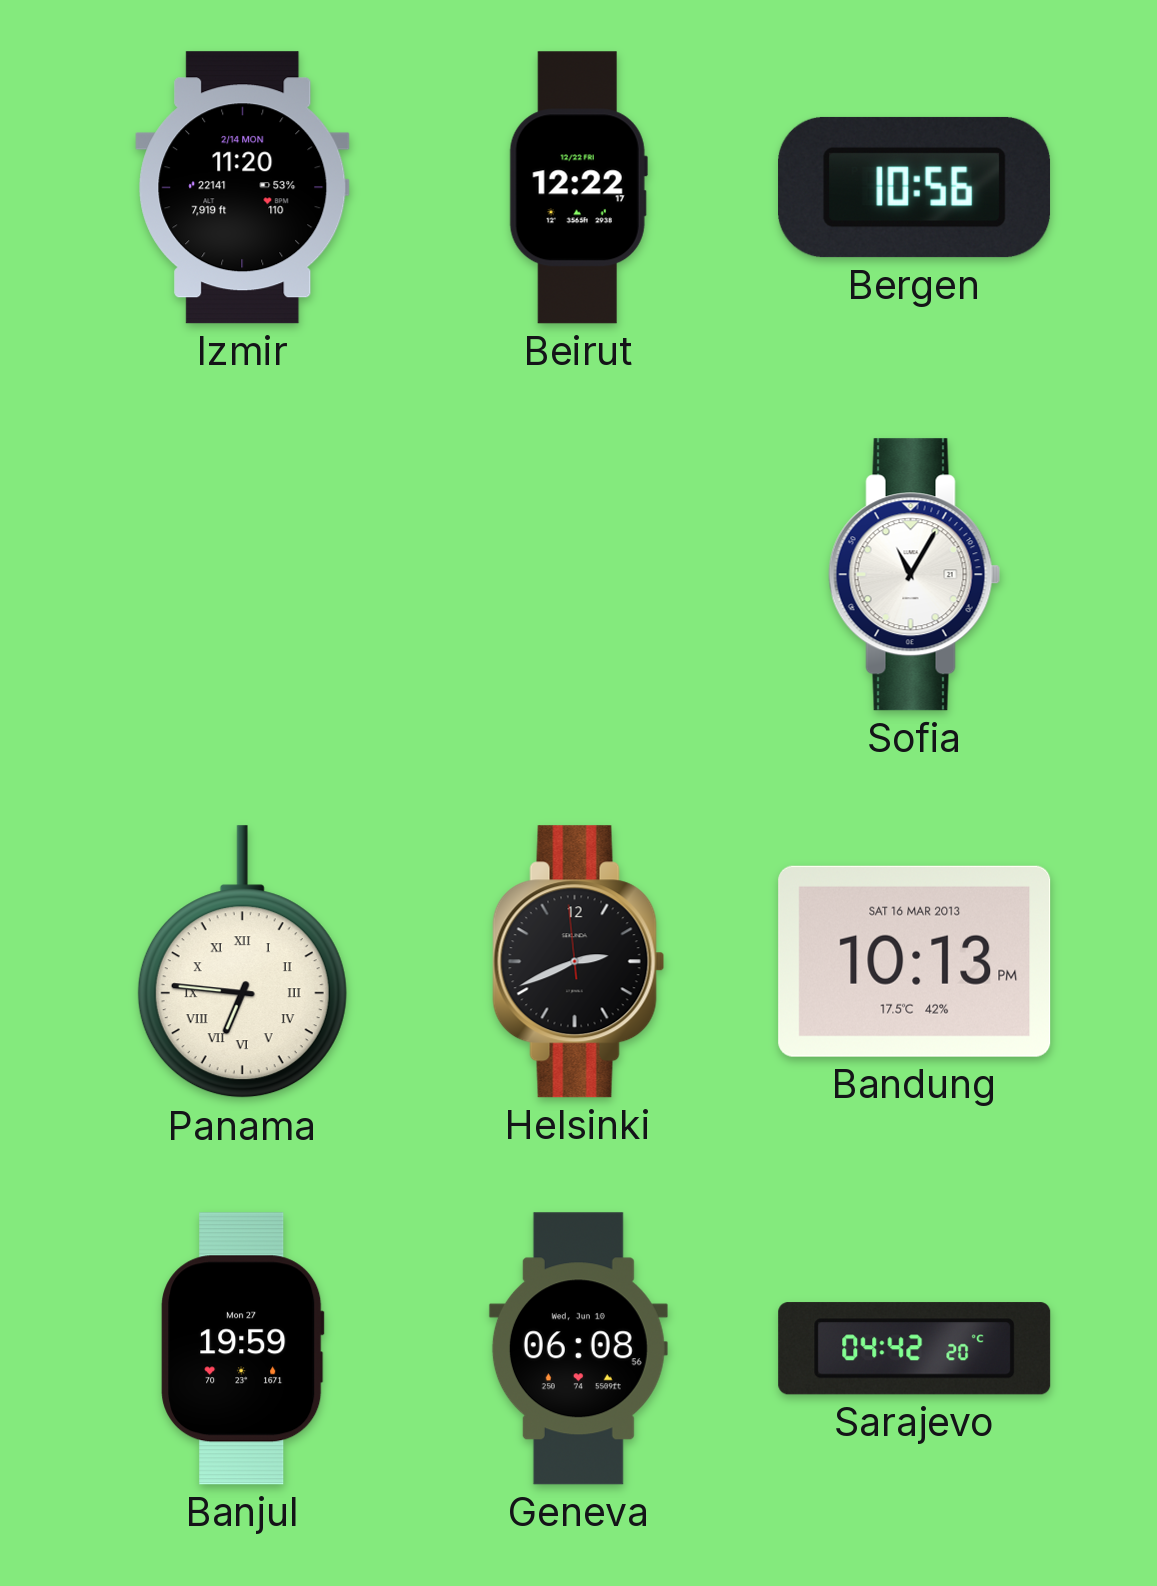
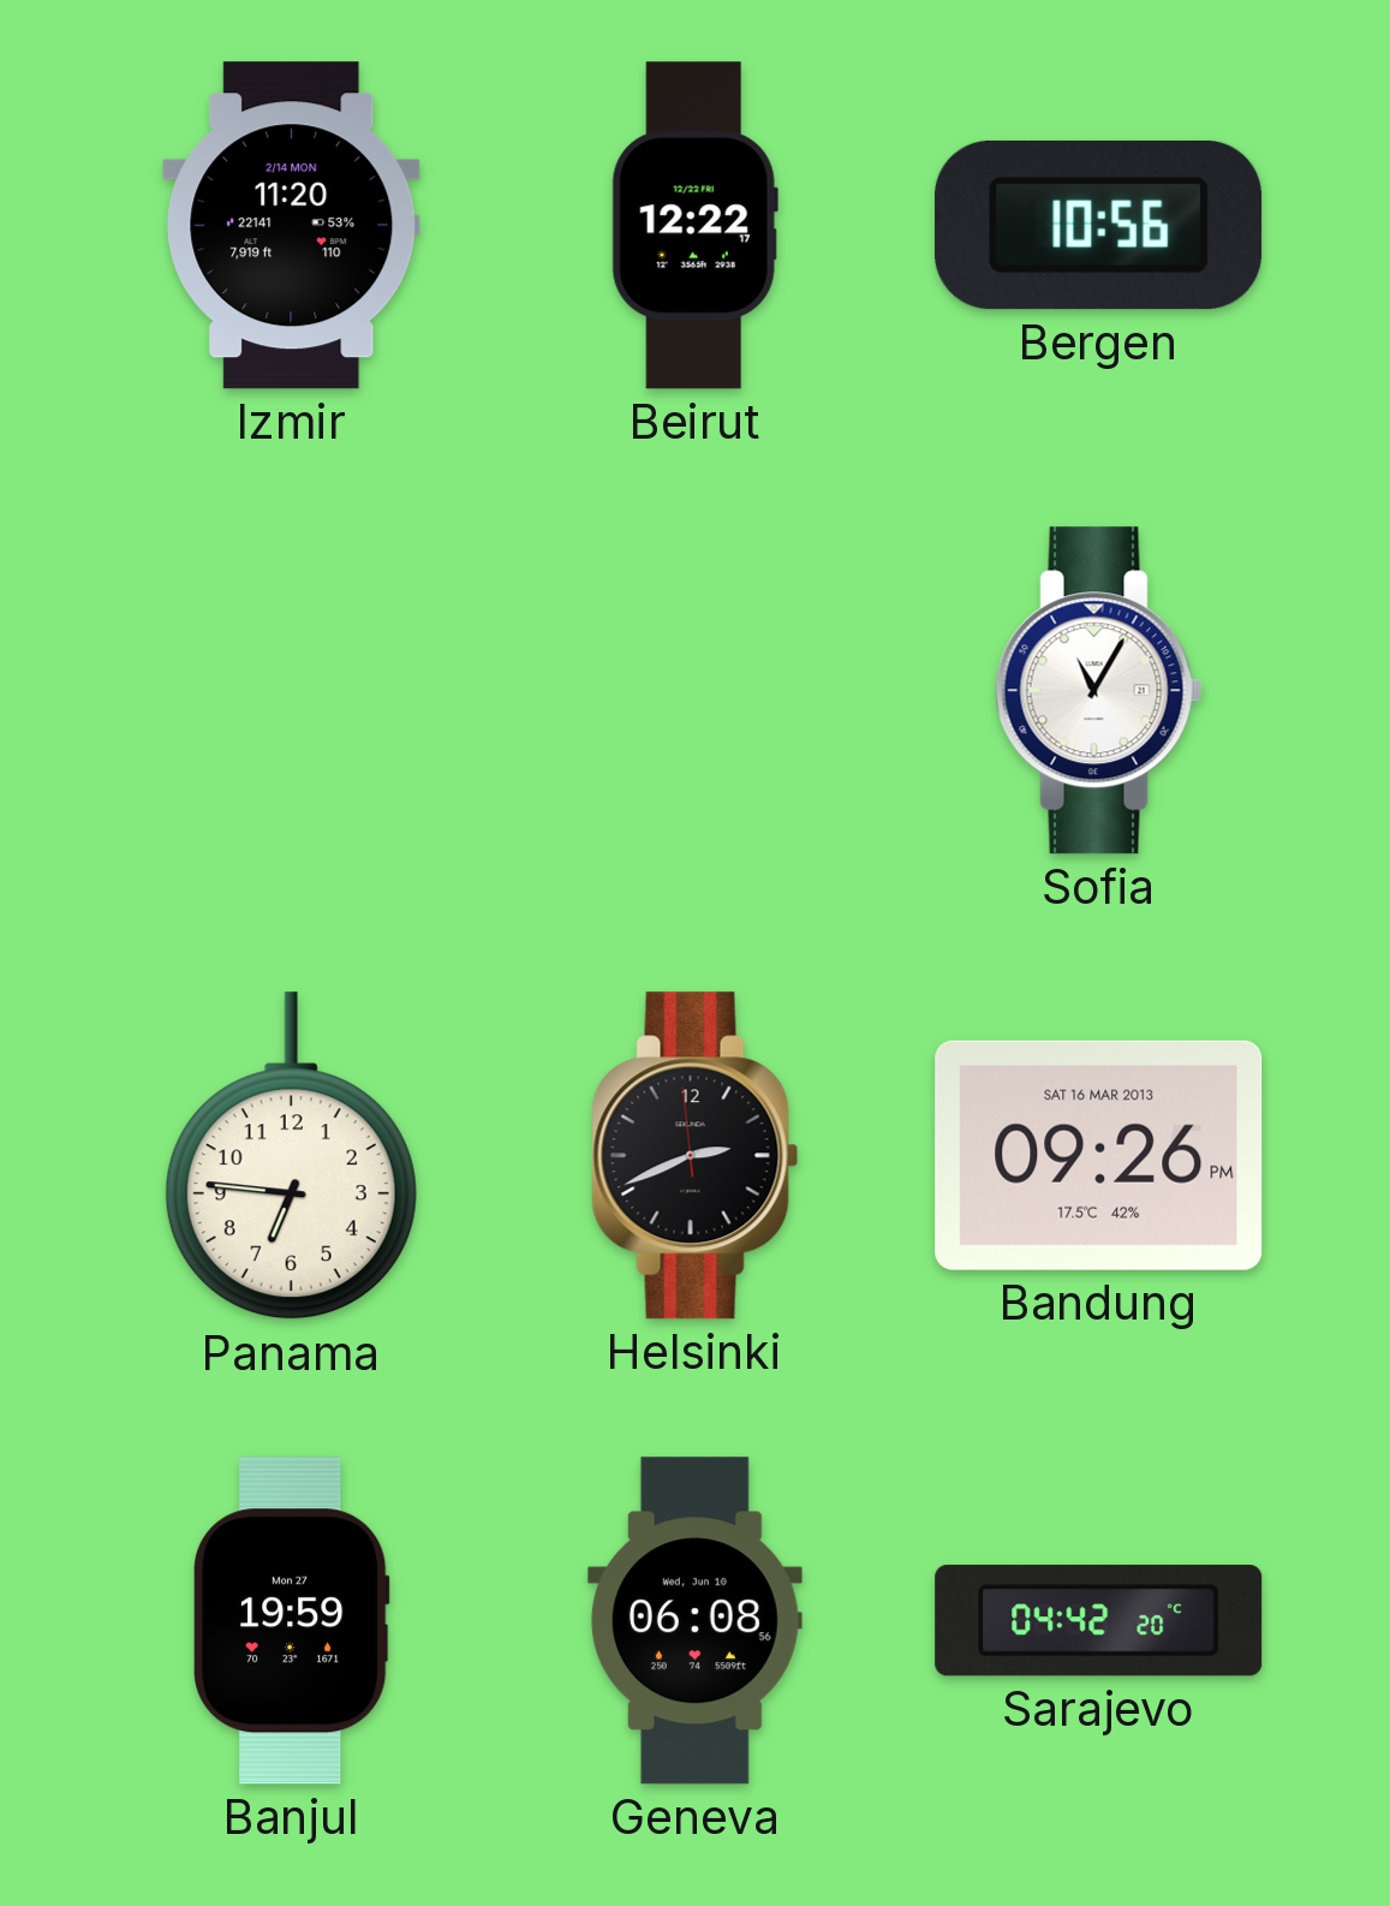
Panama numerals: Roman -> Arabic
Bandung: 10:13 -> 09:26
